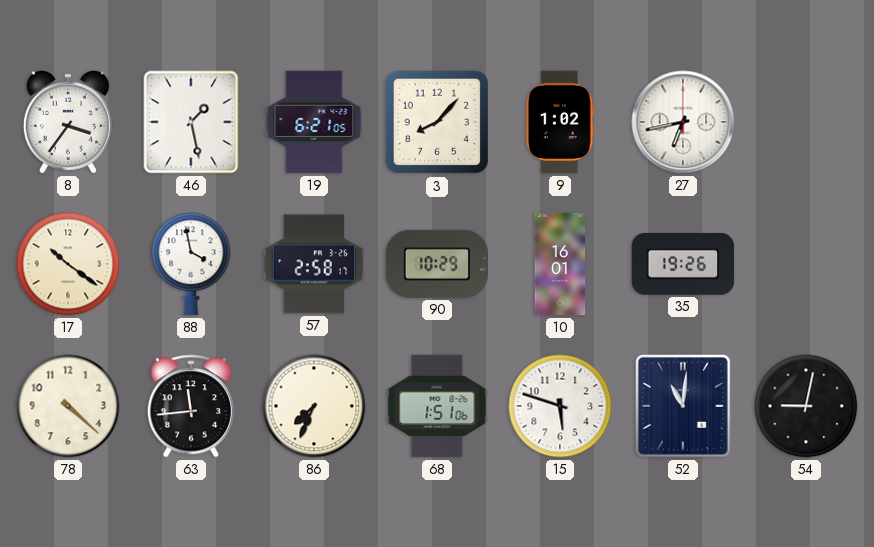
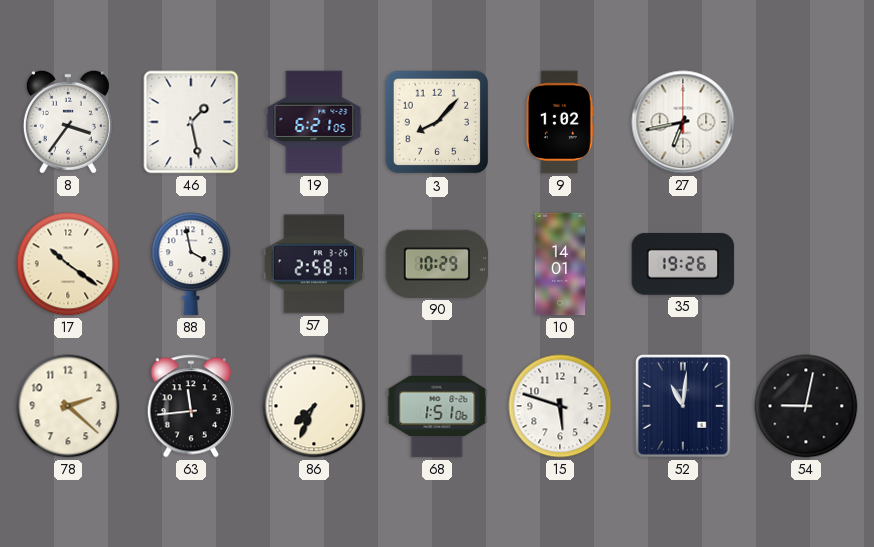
10: 16:01 -> 14:01
78: 4:22 -> 2:22
